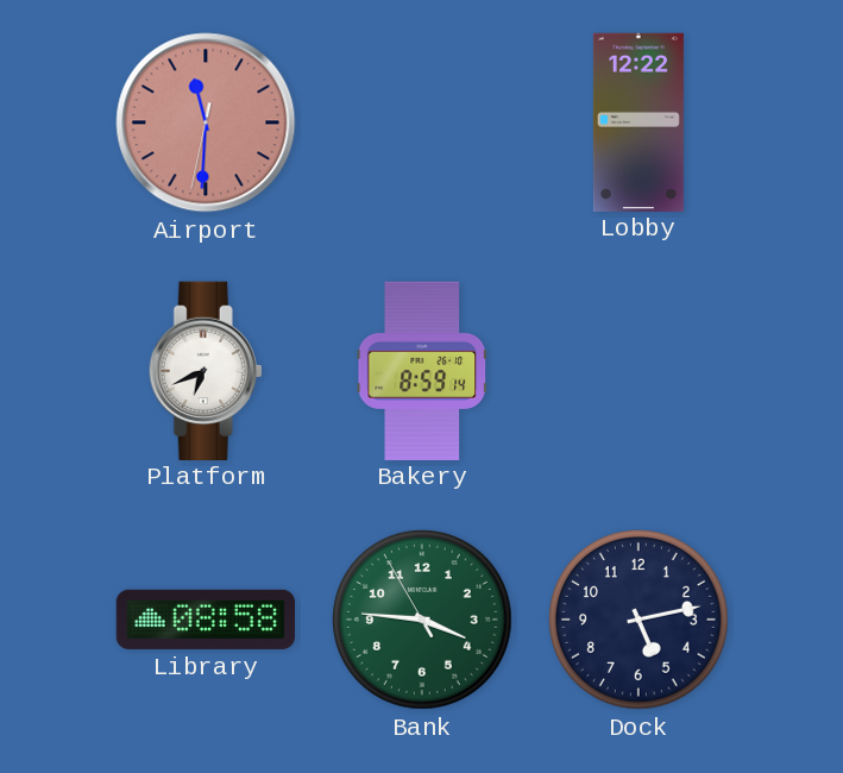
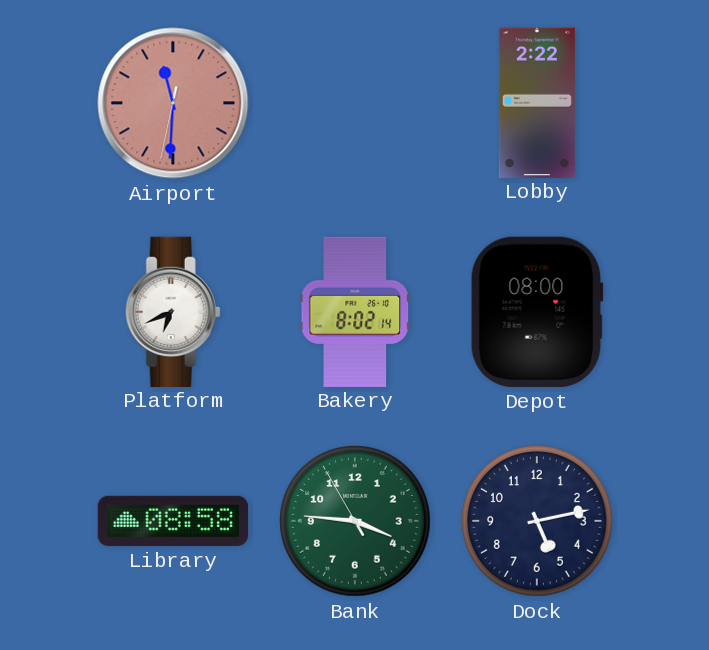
Lobby: 12:22 -> 2:22
Bakery: 8:59 -> 8:02
Depot: none -> 08:00
